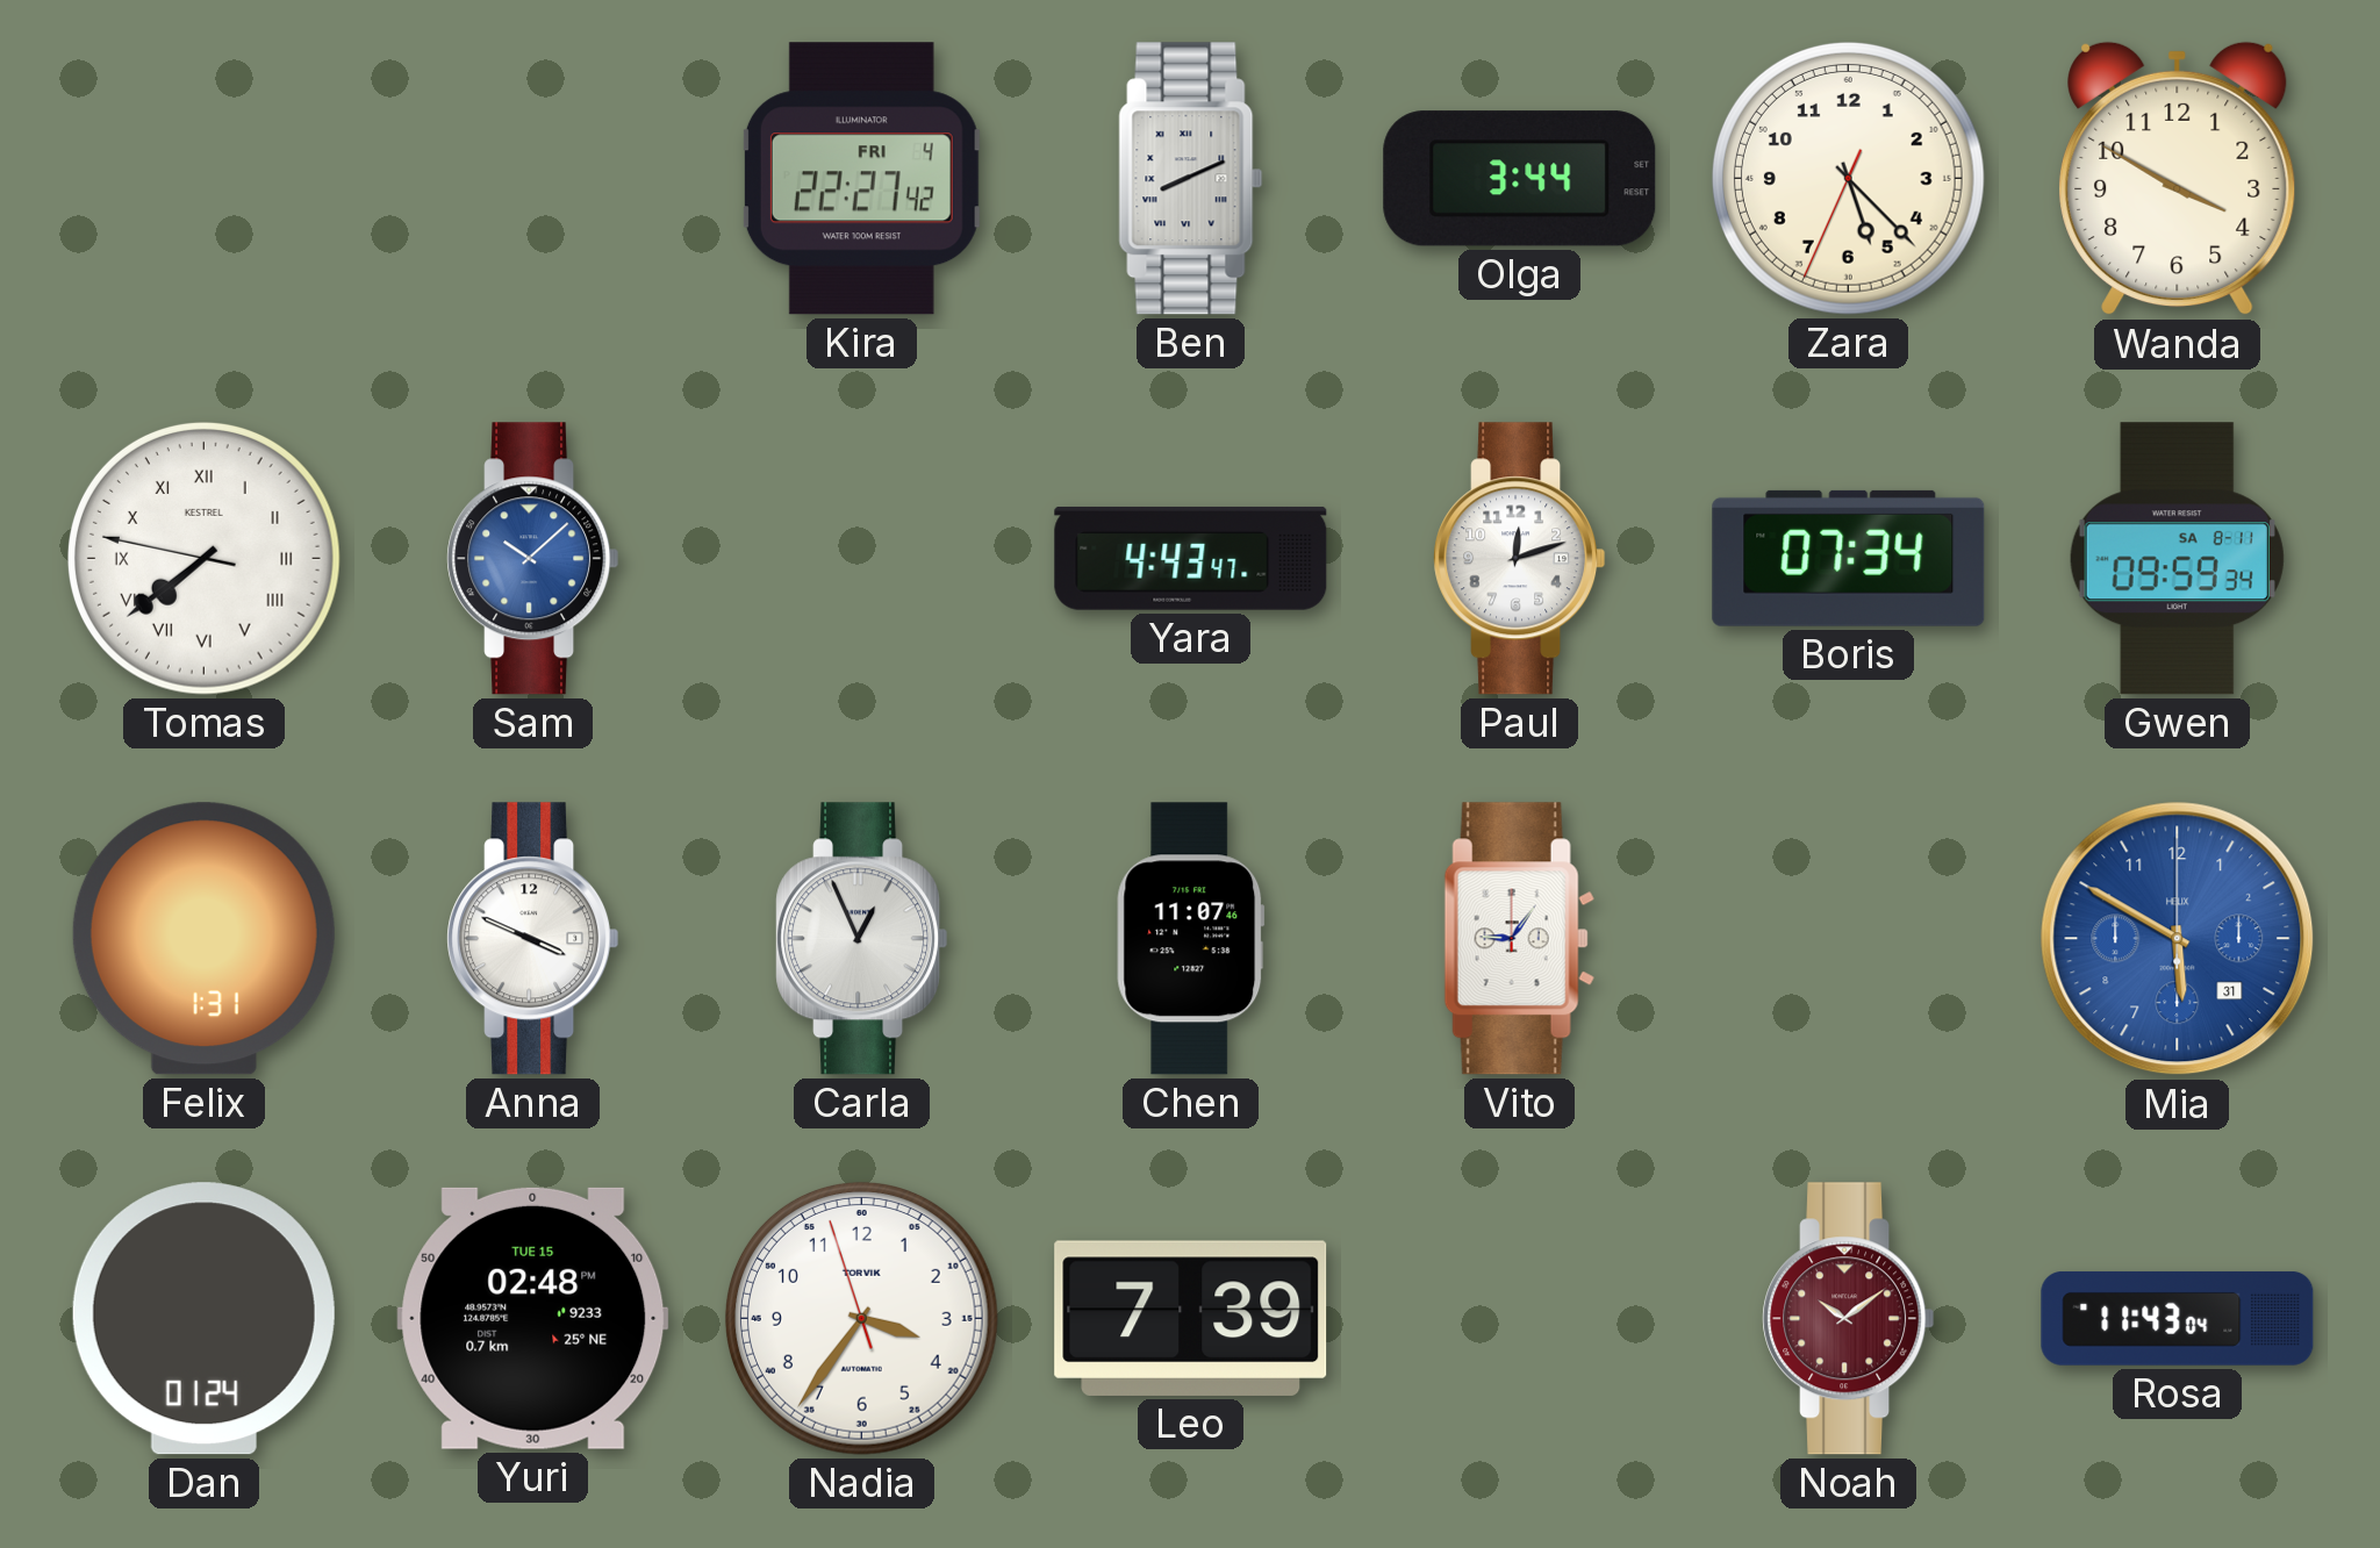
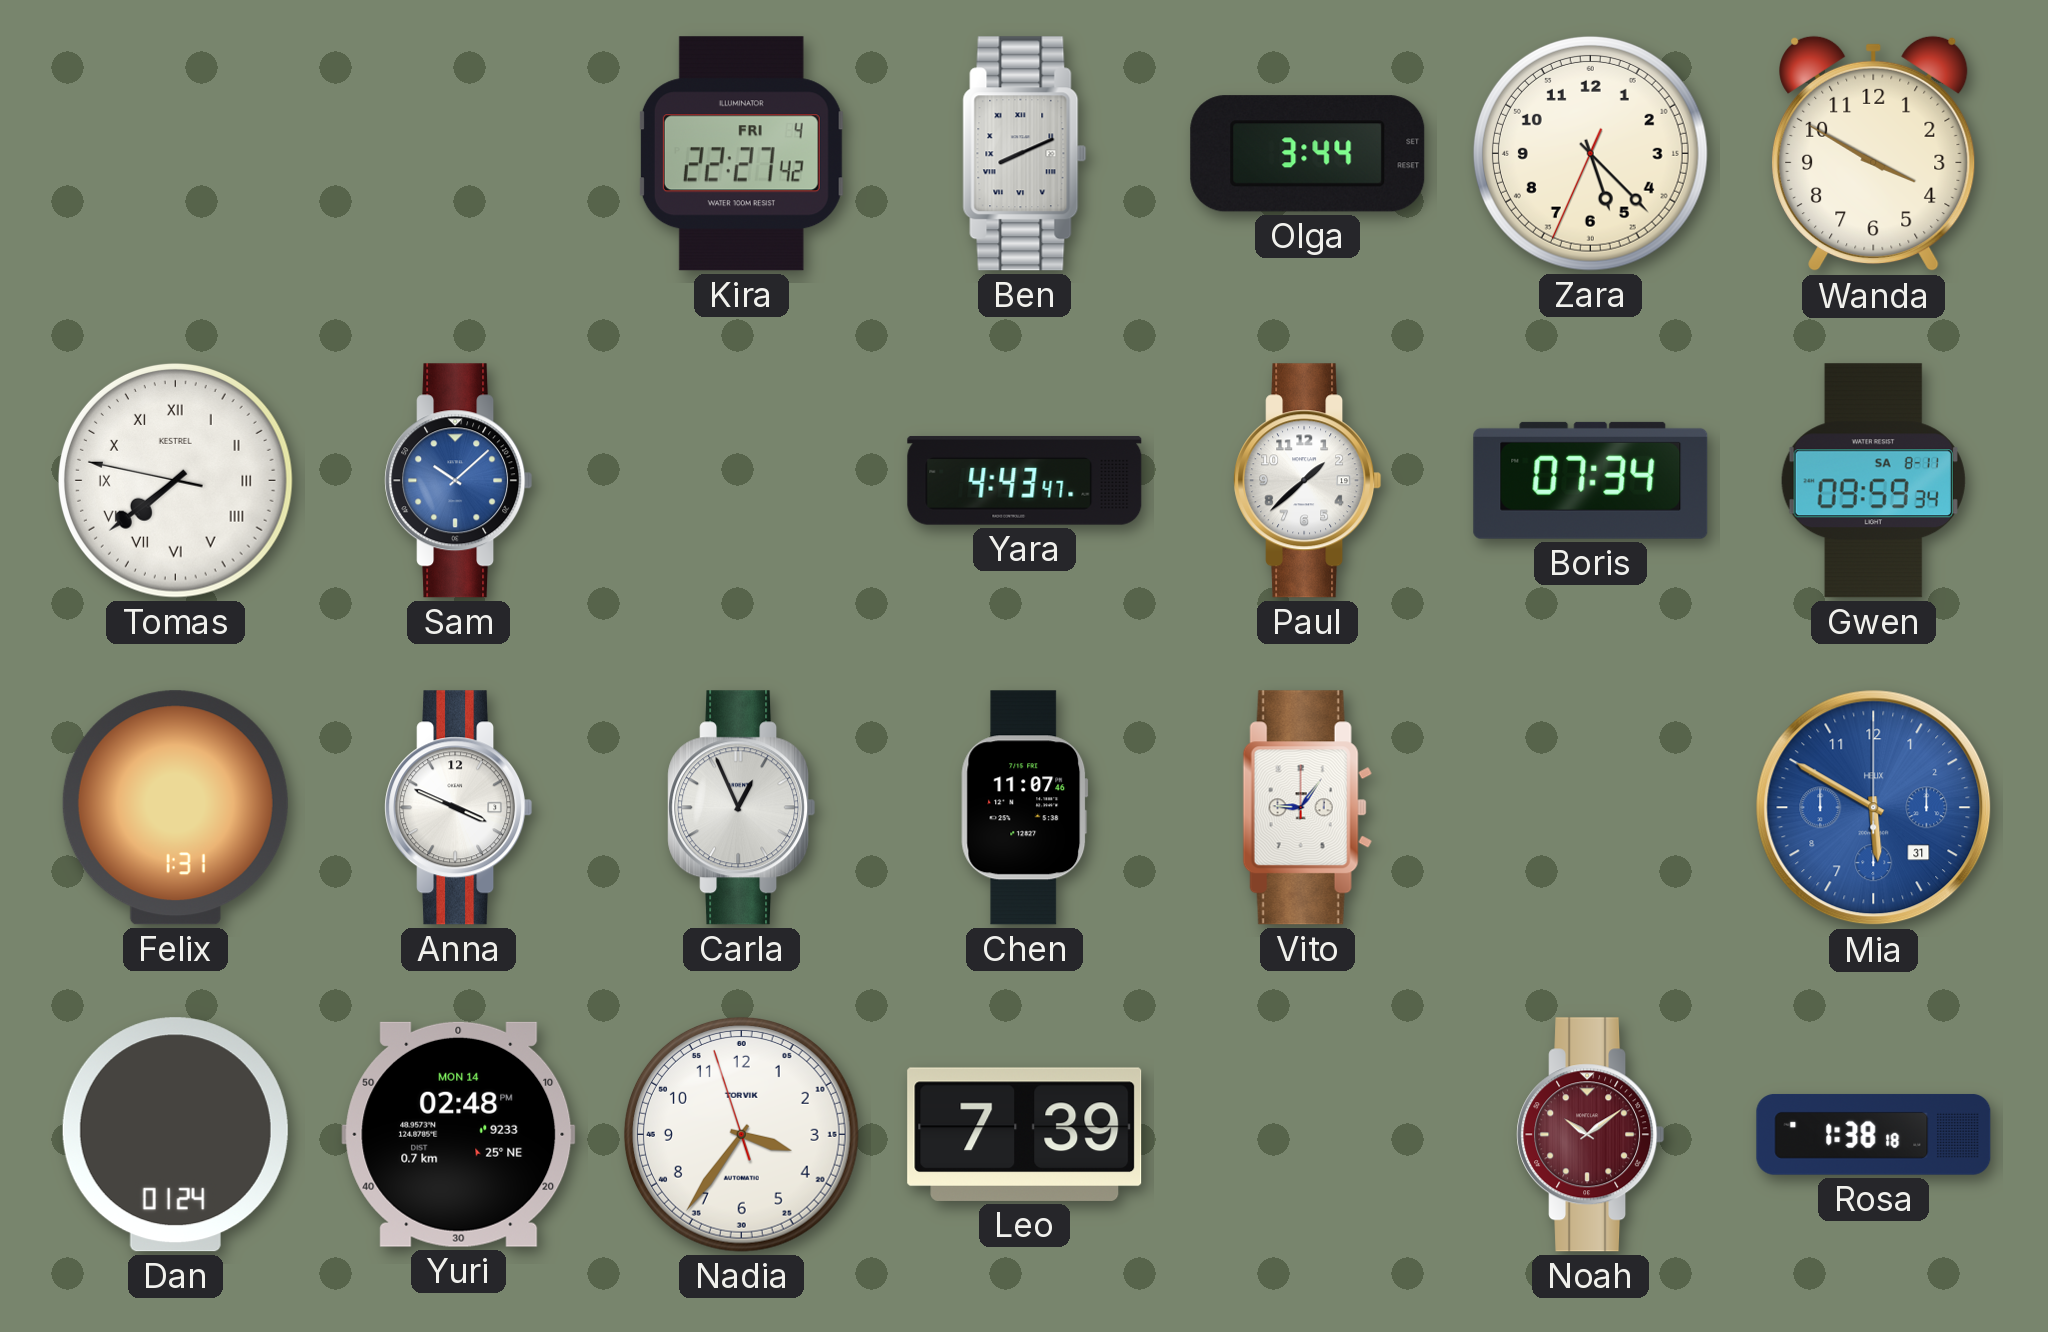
Paul: 12:12 -> 1:38
Yuri date: TUE 15 -> MON 14
Rosa: 11:43 -> 1:38
